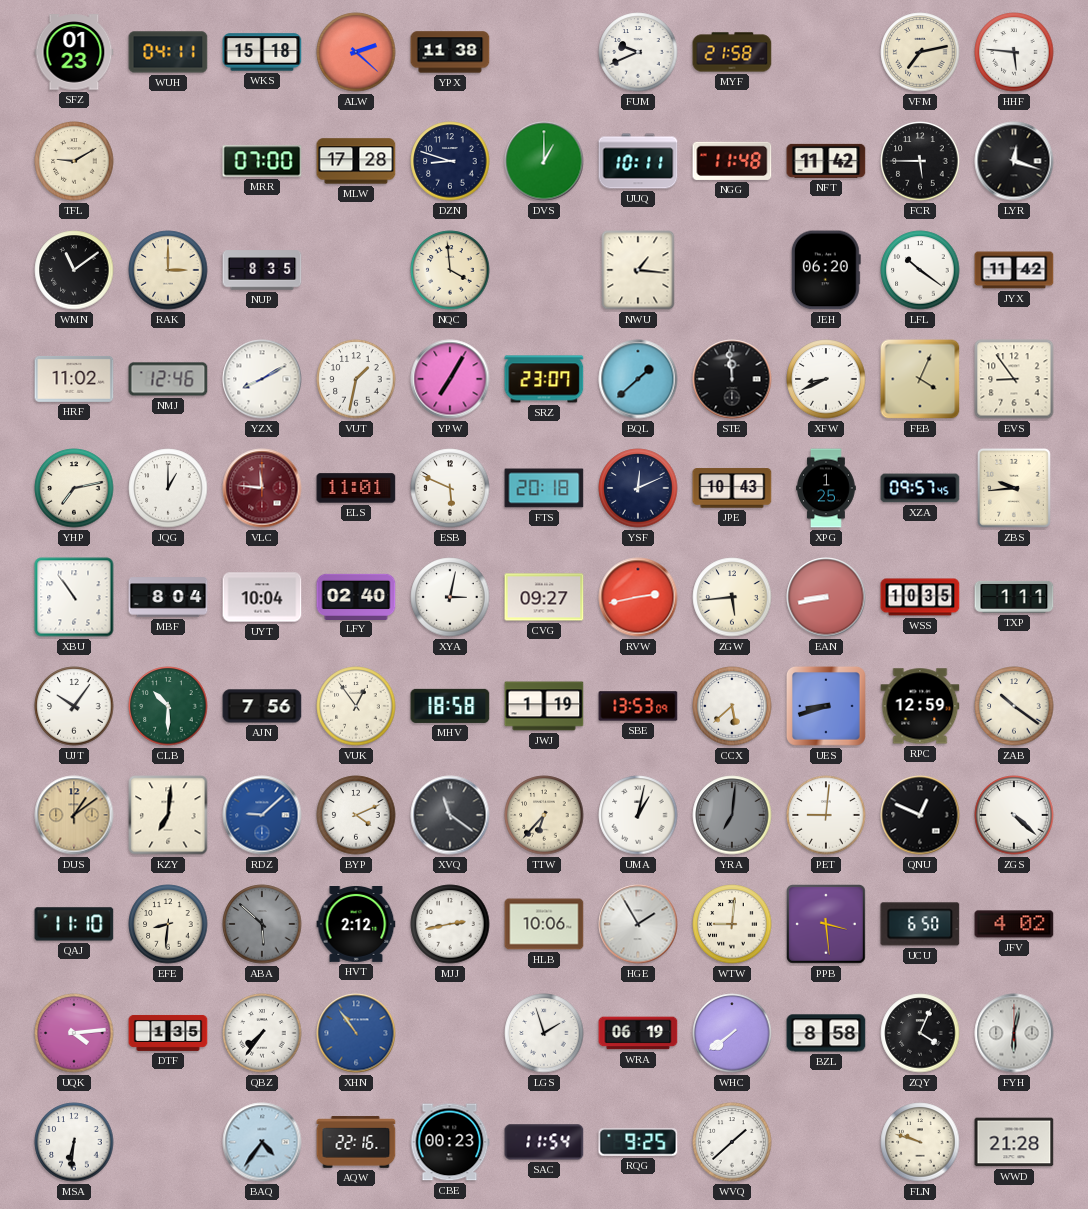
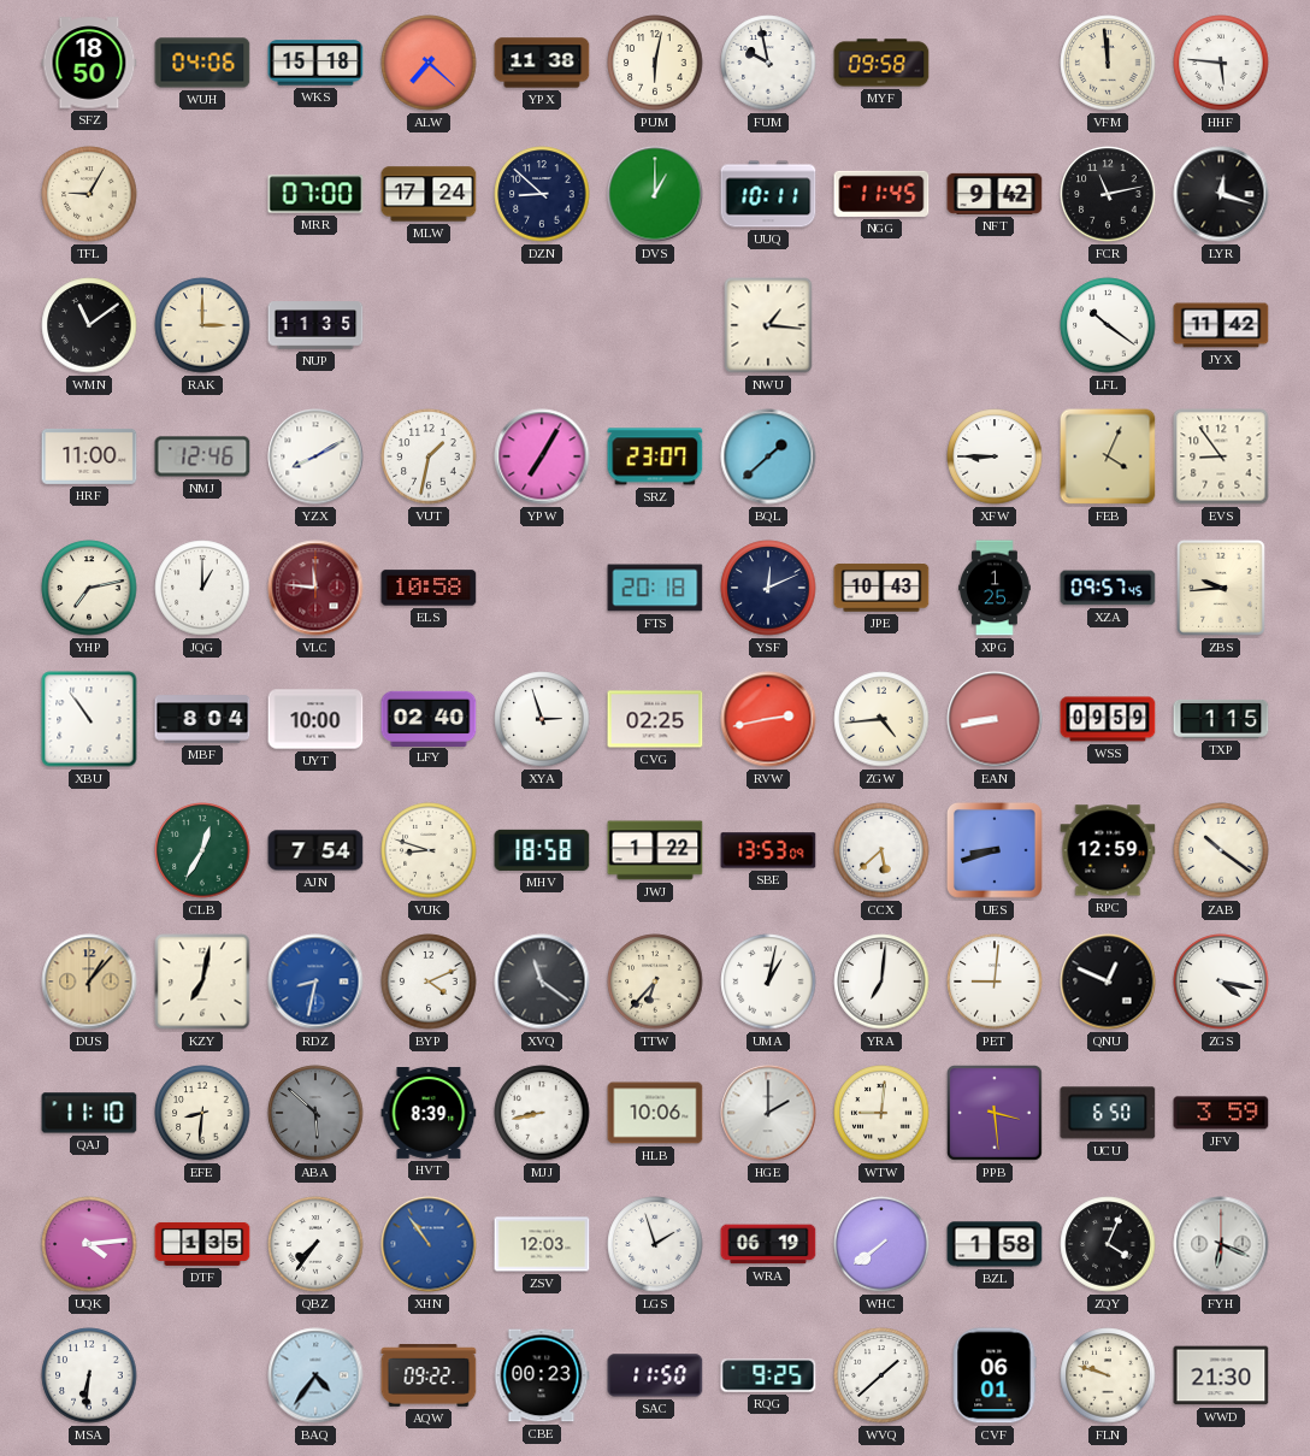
SFZ: 01:23 -> 18:50
WUH: 04:11 -> 04:06
ALW: 2:22 -> 7:22
PUM: none -> 6:02
FUM: 9:41 -> 9:58
MYF: 21:58 -> 09:58
VFM: 7:13 -> 11:59
TFL: 9:10 -> 9:05
MLW: 17:28 -> 17:24
DZN: 8:48 -> 8:52
NGG: 11:48 -> 11:45
NFT: 11:42 -> 9:42
FCR: 5:45 -> 11:13
NUP: 8:35 -> 11:35
NQC: 3:59 -> none
JEH: 06:20 -> none
HRF: 11:02 -> 11:00
STE: 11:59 -> none
XFW: 8:41 -> 8:45
ELS: 11:01 -> 10:58
ESB: 5:49 -> none
UYT: 10:04 -> 10:00
XYA: 3:02 -> 2:57
CVG: 09:27 -> 02:25
ZGW: 5:44 -> 4:44
WSS: 10:35 -> 09:59
TXP: 1:11 -> 1:15
UJT: 10:06 -> none
CLB: 10:30 -> 12:35
AJN: 7:56 -> 7:54
VUK: 12:54 -> 8:48
JWJ: 1:19 -> 1:22
DUS: 1:09 -> 1:07
KZY: 7:01 -> 7:02
RDZ: 9:08 -> 8:32
YRA dial: grey -> white
ZGS: 4:22 -> 4:17
HVT: 2:12 -> 8:39
MJJ: 2:43 -> 8:43
HGE: 1:55 -> 2:00
JFV: 4:02 -> 3:59
ZSV: none -> 12:03
BZL: 8:58 -> 1:58
FYH: 6:02 -> 6:19
AQW: 22:16 -> 09:22
SAC: 11:54 -> 11:50
CVF: none -> 06:01
WWD: 21:28 -> 21:30
